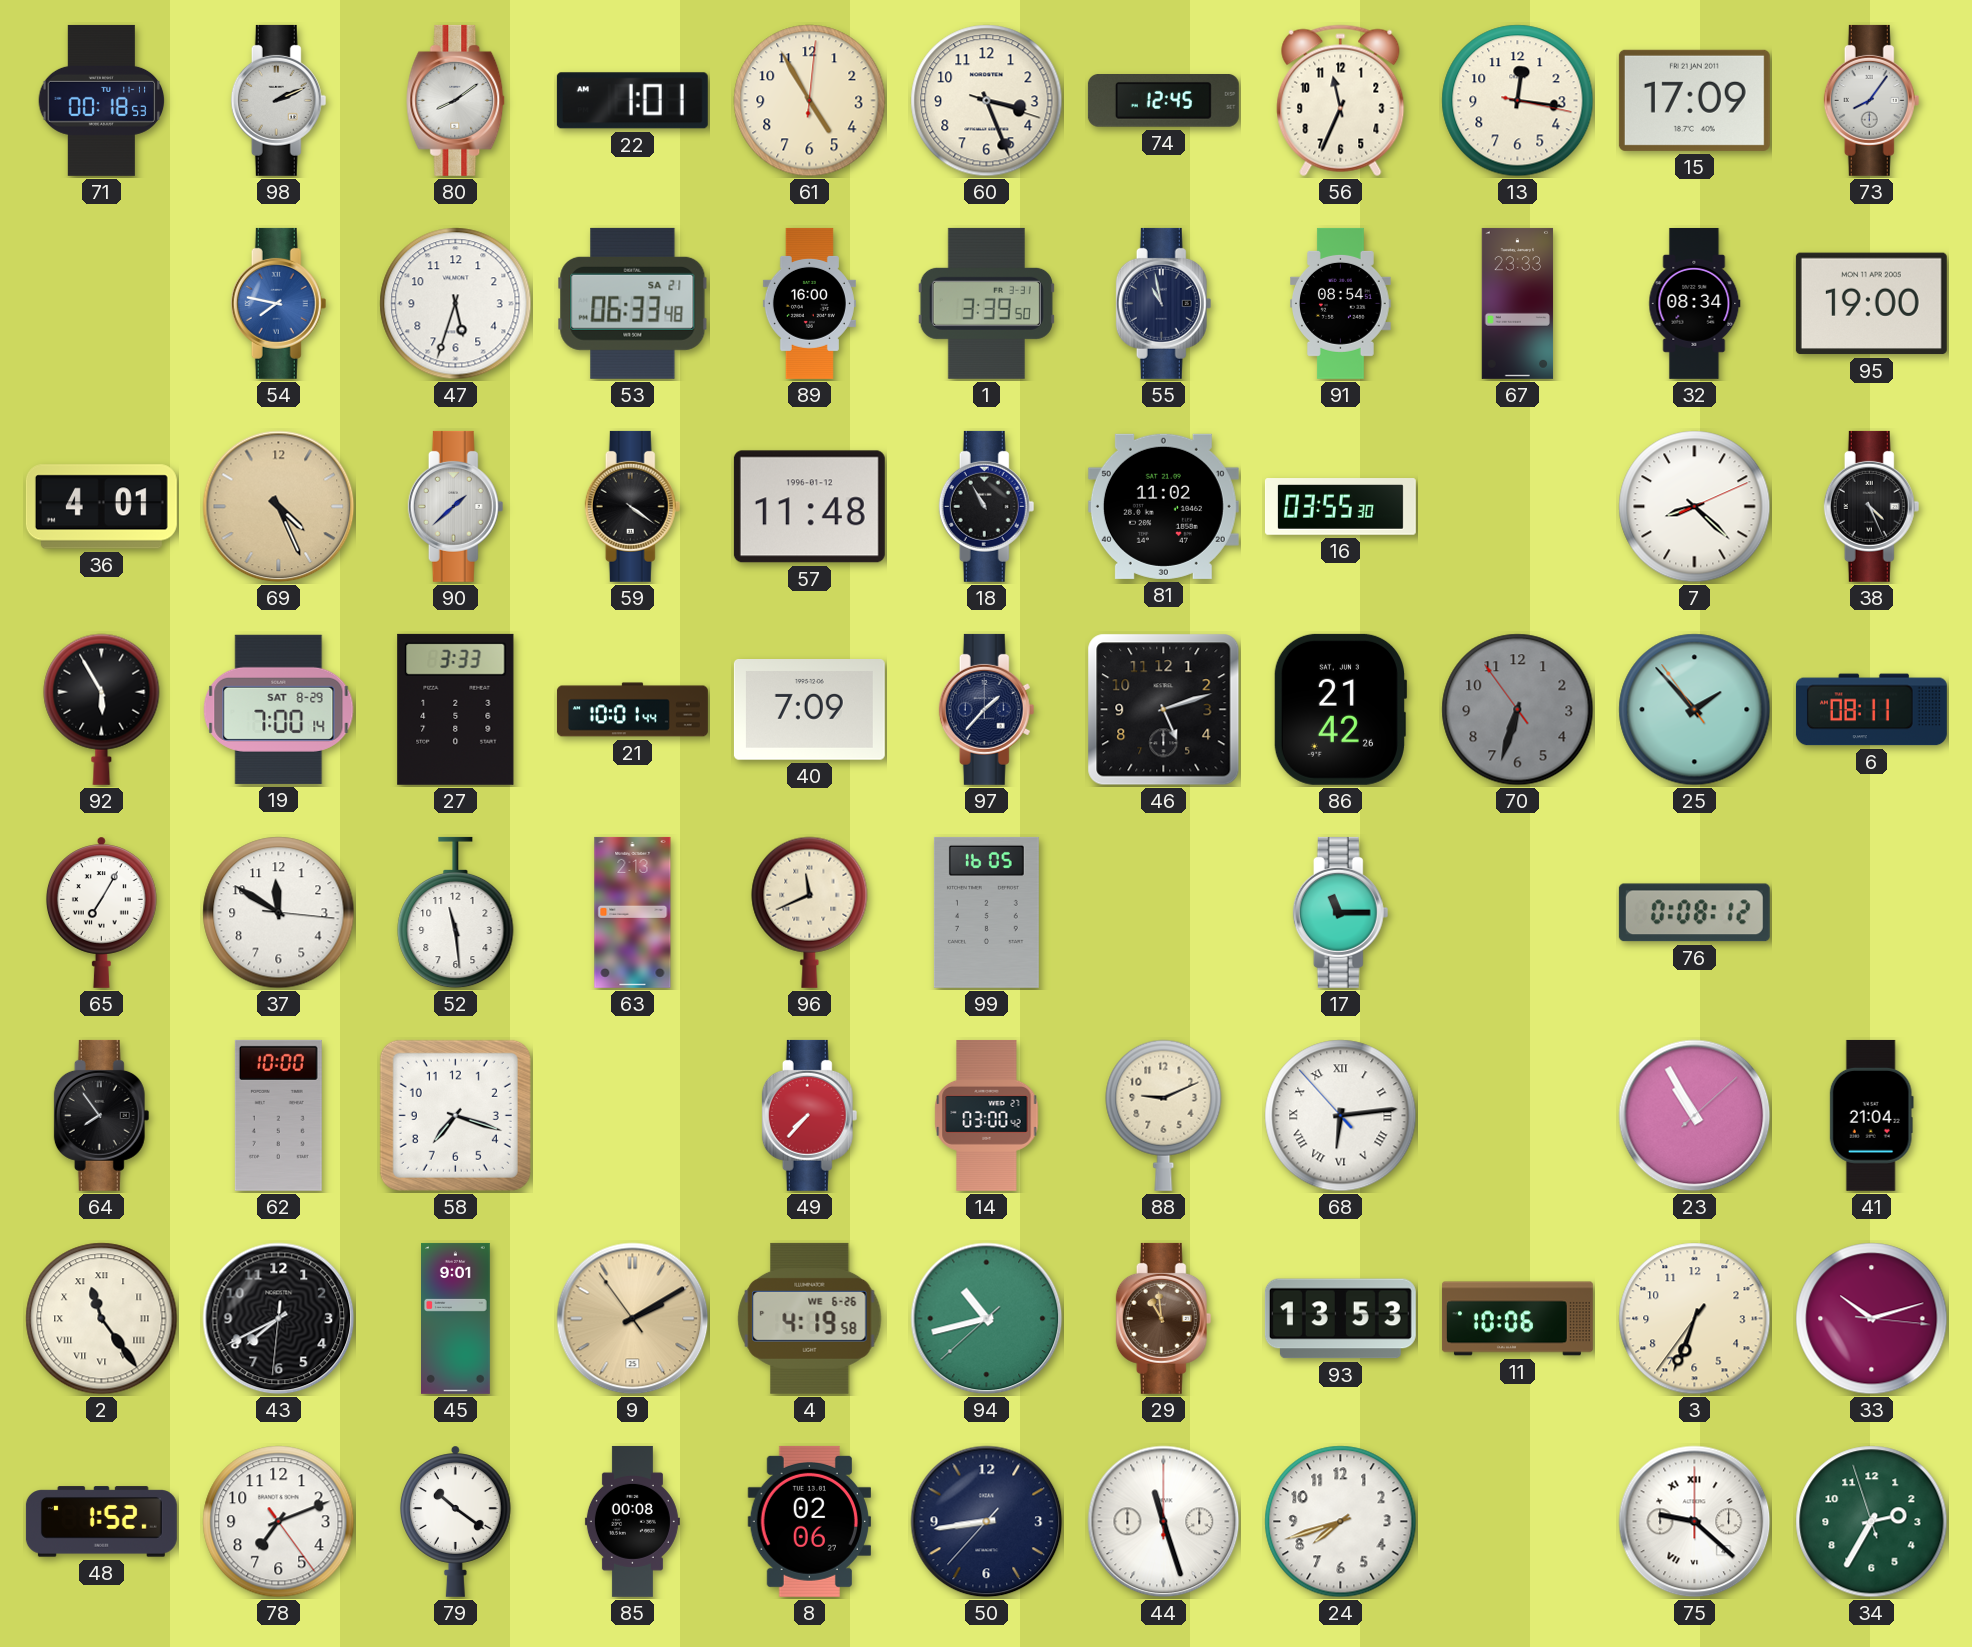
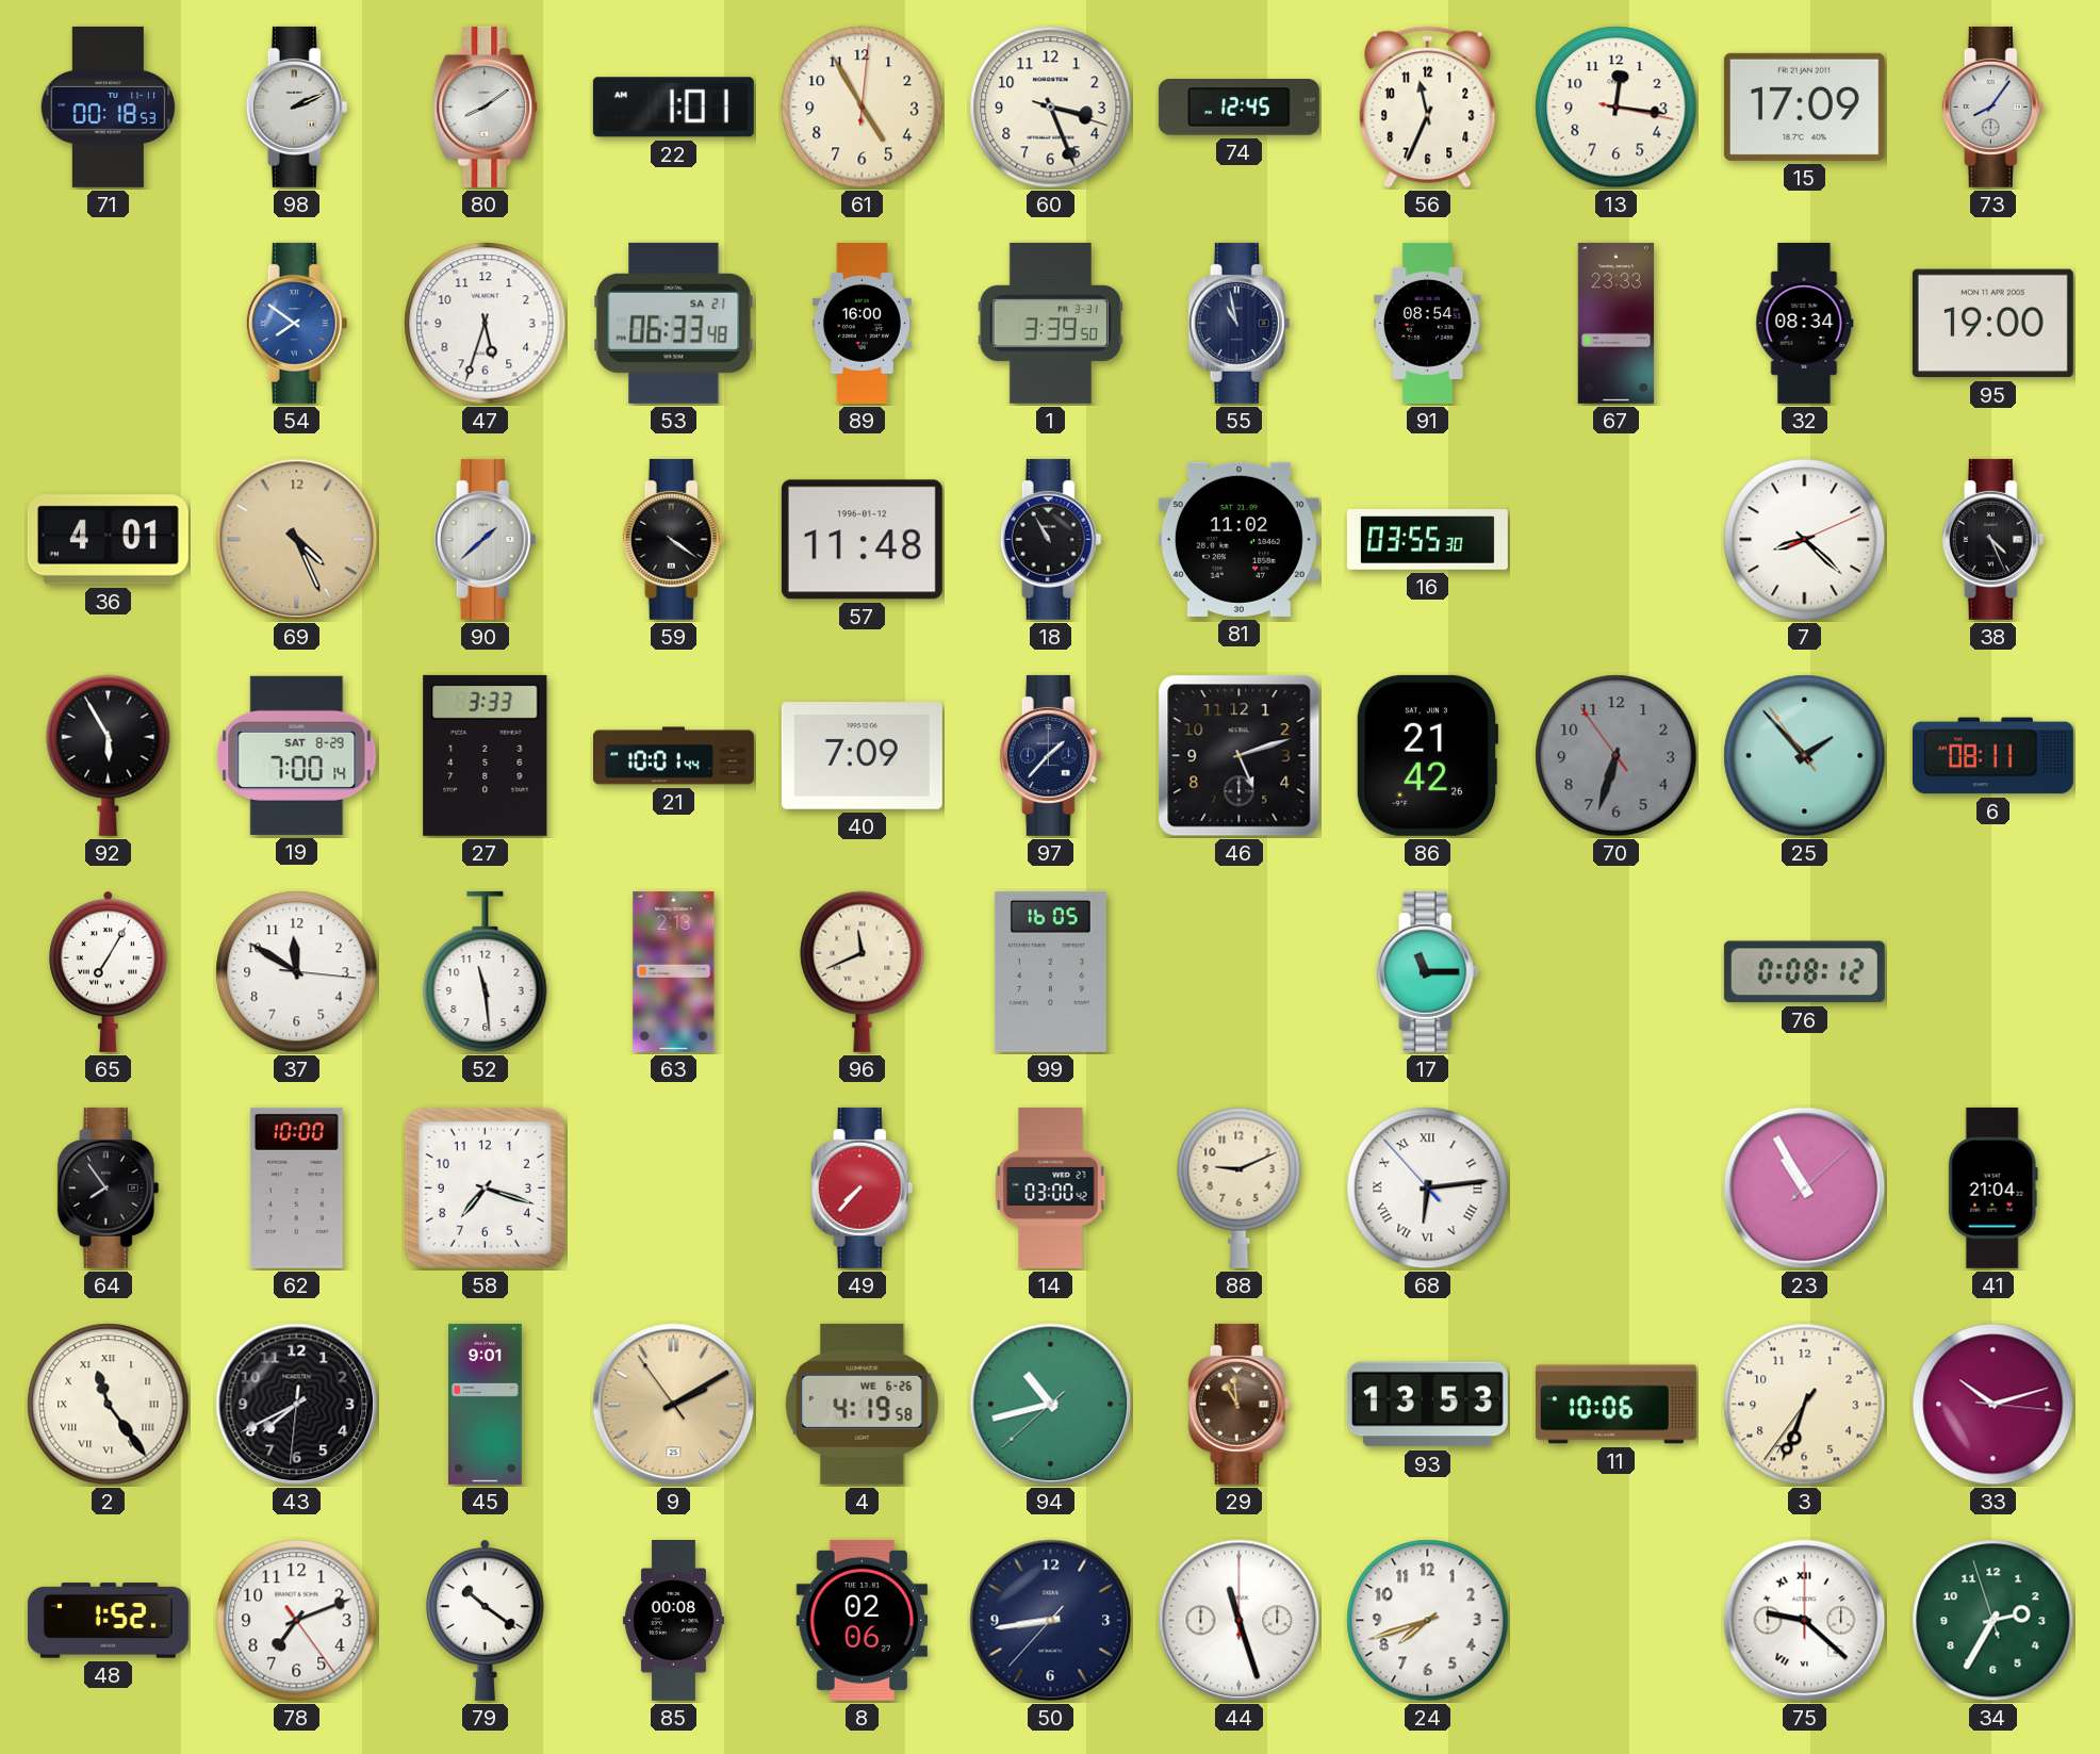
54: 7:47 -> 7:51
